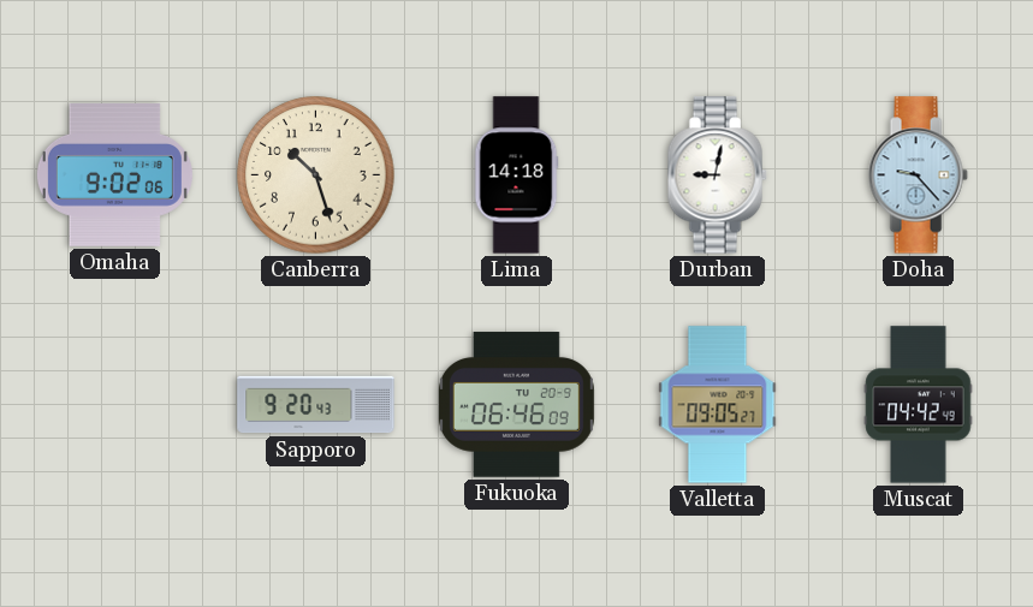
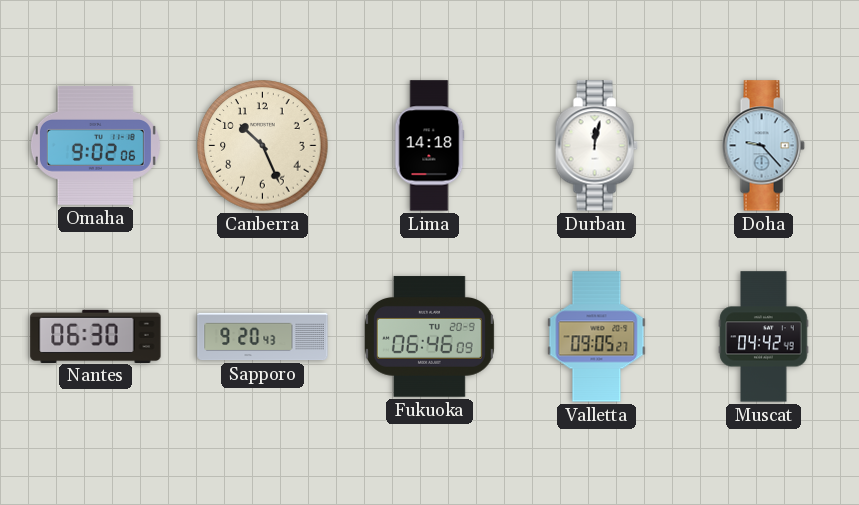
Canberra: 10:27 -> 10:26
Durban: 9:02 -> 12:02
Nantes: none -> 06:30
